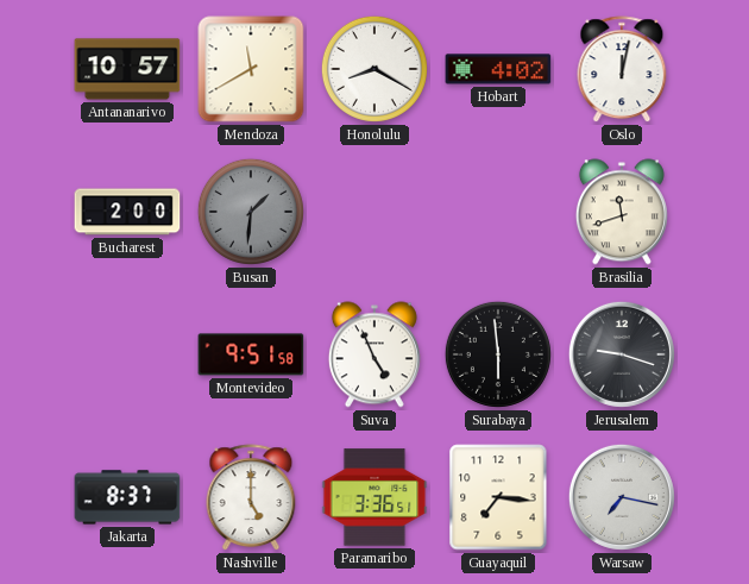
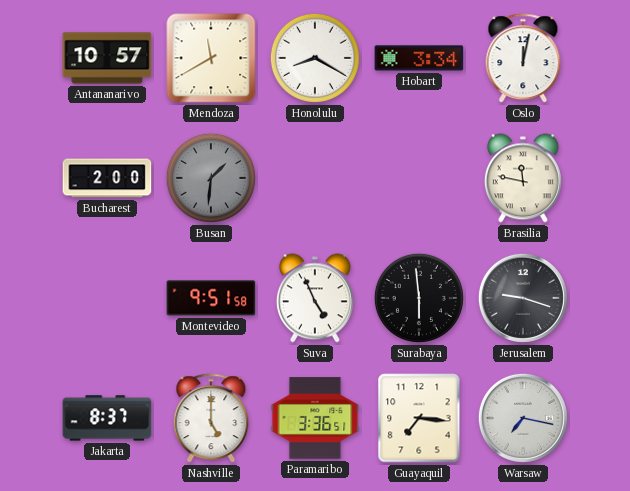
Hobart: 4:02 -> 3:34
Brasilia: 11:42 -> 11:47
